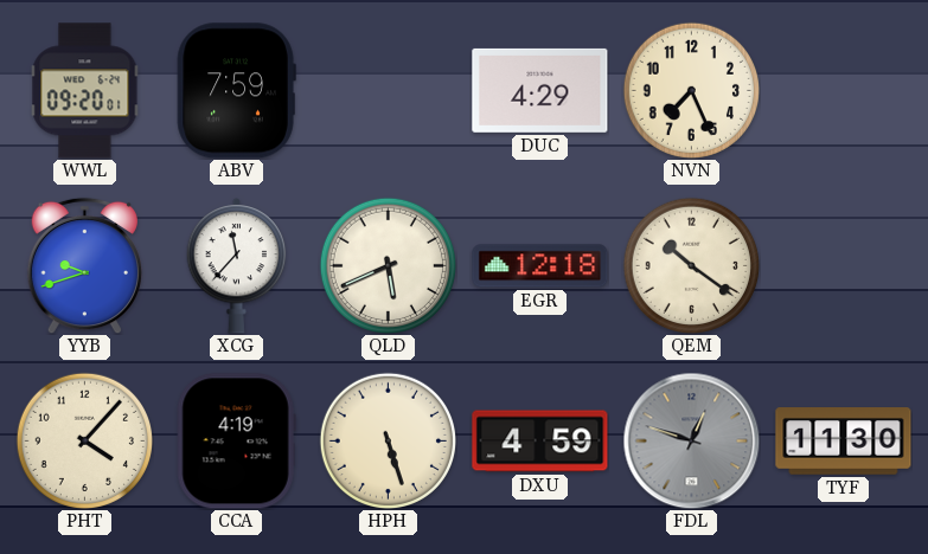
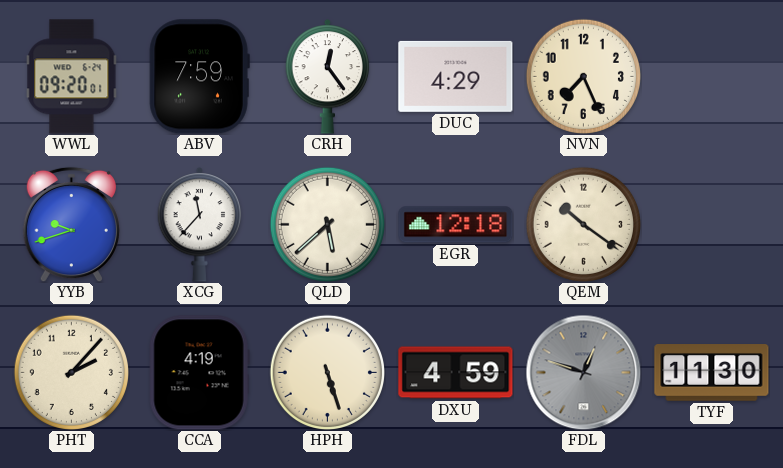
CRH: none -> 12:24
QLD: 5:41 -> 5:38
PHT: 4:07 -> 2:07
